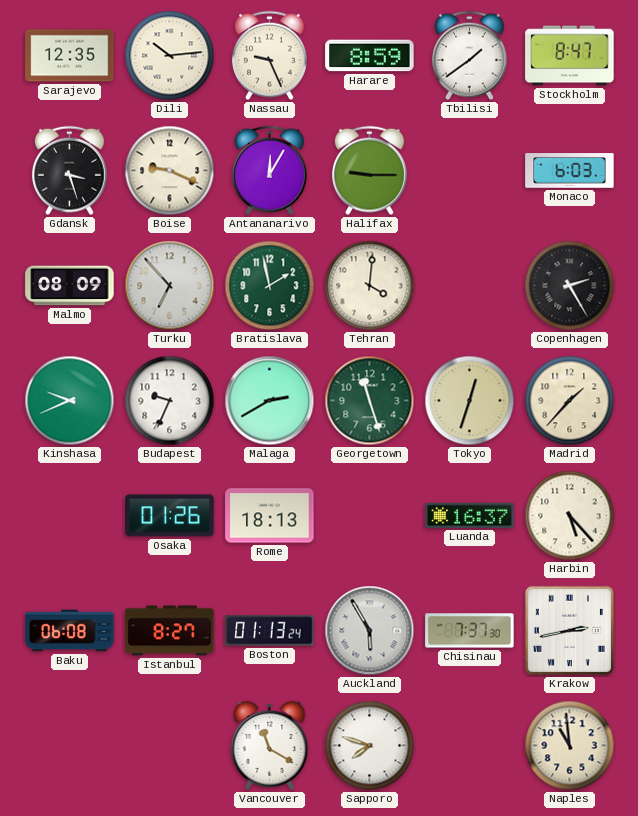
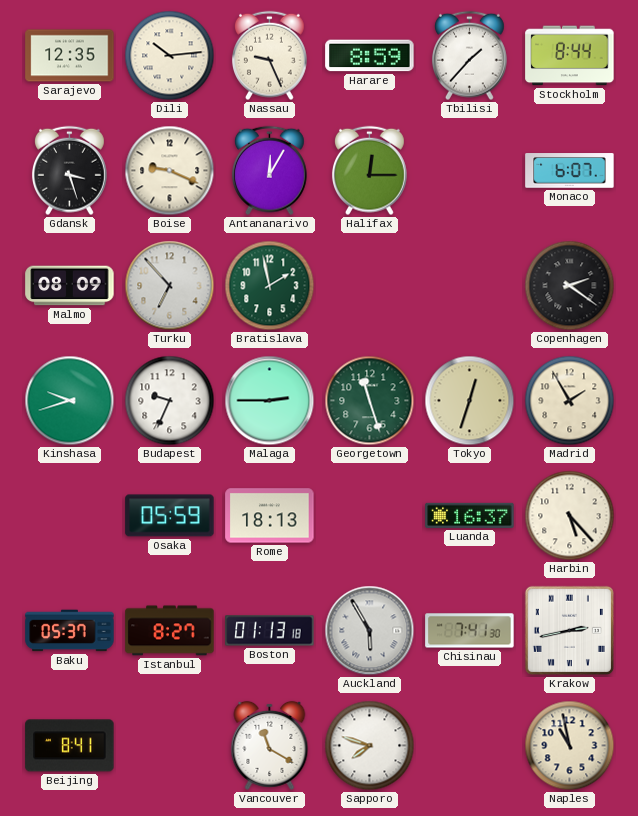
Tbilisi: 1:39 -> 1:37
Stockholm: 8:47 -> 8:44
Halifax: 9:15 -> 12:15
Monaco: 6:03 -> 6:07
Tehran: 4:01 -> none
Copenhagen: 2:25 -> 2:21
Kinshasa: 9:41 -> 9:42
Malaga: 2:40 -> 2:45
Madrid: 1:37 -> 1:55
Osaka: 01:26 -> 05:59
Baku: 06:08 -> 05:37
Boston: 01:13:24 -> 01:13:18
Chisinau: 7:37 -> 7:41
Beijing: none -> 8:41
Naples: 10:59 -> 10:58
